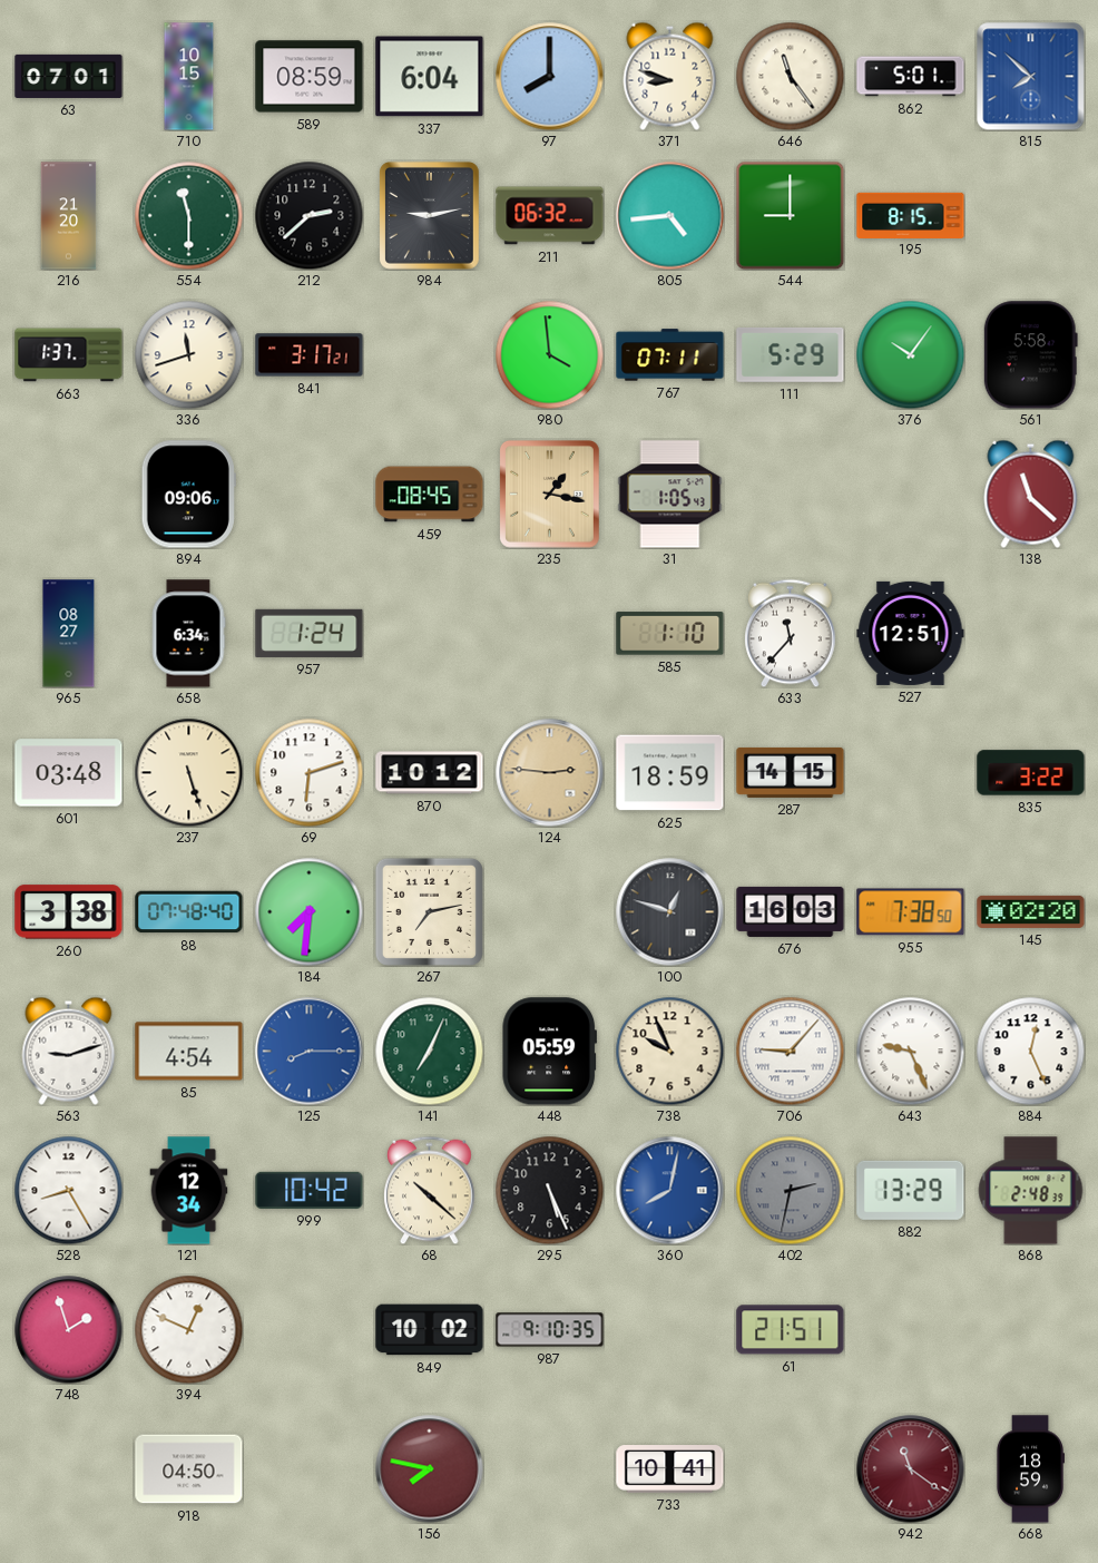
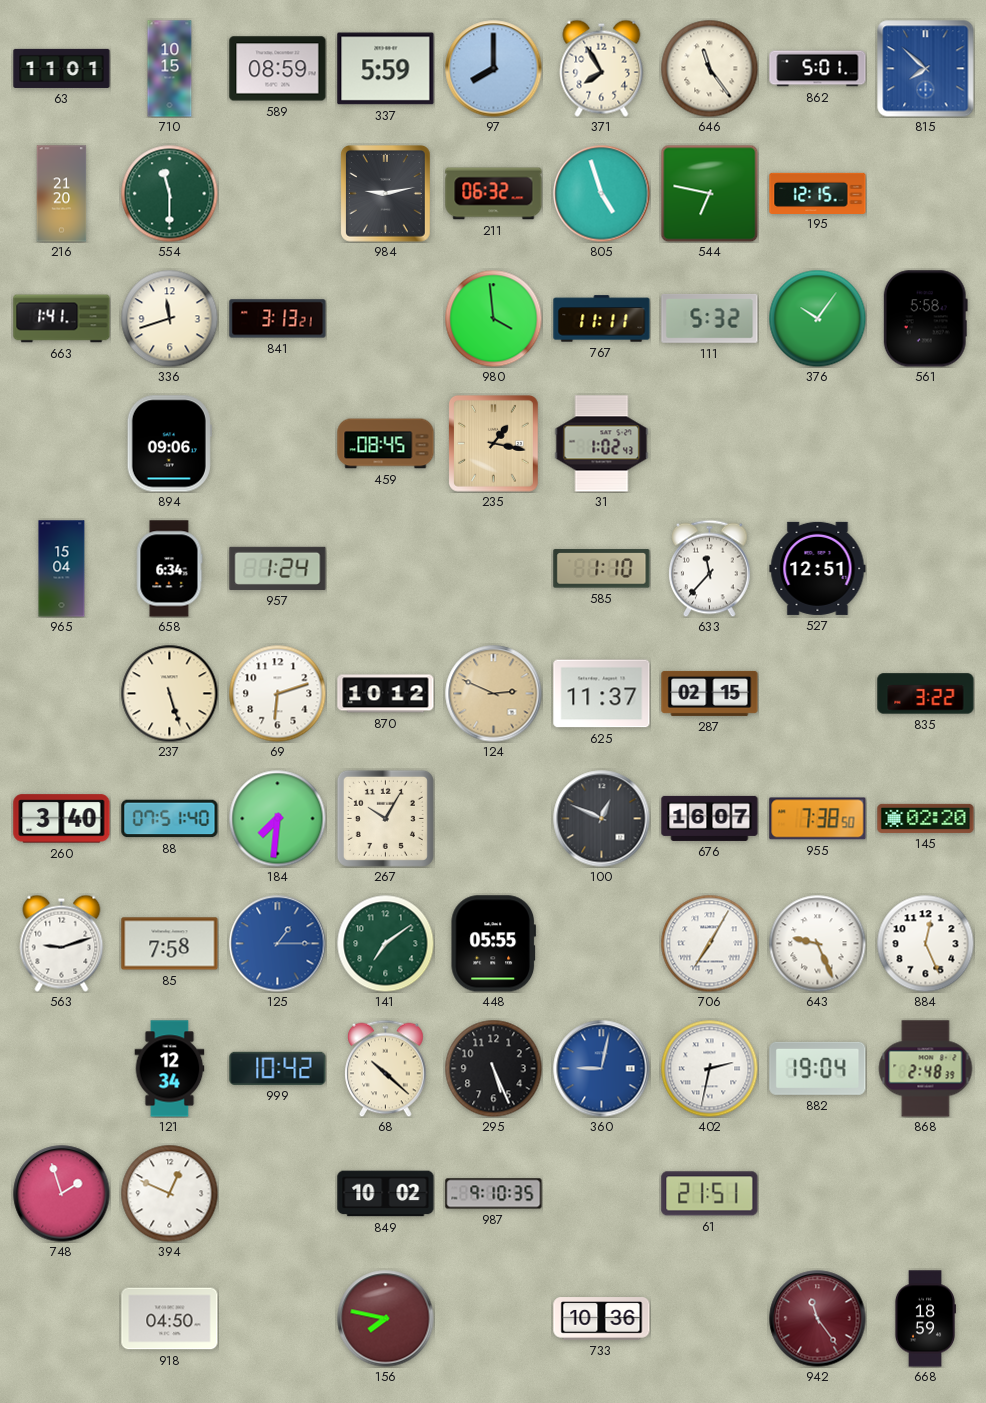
63: 07:01 -> 11:01
337: 6:04 -> 5:59
371: 8:48 -> 7:55
212: 2:38 -> none
805: 4:44 -> 4:57
544: 9:00 -> 6:47
195: 8:15 -> 12:15
663: 1:37 -> 1:41
841: 3:17 -> 3:13
767: 07:11 -> 11:11
111: 5:29 -> 5:32
31: 1:05 -> 1:02
138: 11:22 -> none
965: 08:27 -> 15:04
601: 03:48 -> none
124: 2:46 -> 2:49
625: 18:59 -> 11:37
287: 14:15 -> 02:15
260: 3:38 -> 3:40
88: 07:48 -> 07:51
267: 7:13 -> 10:05
100: 12:48 -> 12:49
676: 16:03 -> 16:07
85: 4:54 -> 7:58
125: 8:15 -> 1:15
141: 7:04 -> 7:09
448: 05:59 -> 05:55
738: 9:56 -> none
706: 9:07 -> 7:05
528: 8:25 -> none
360: 8:02 -> 9:02
402 dial: grey -> white
882: 13:29 -> 19:04
733: 10:41 -> 10:36
942: 11:21 -> 11:24
